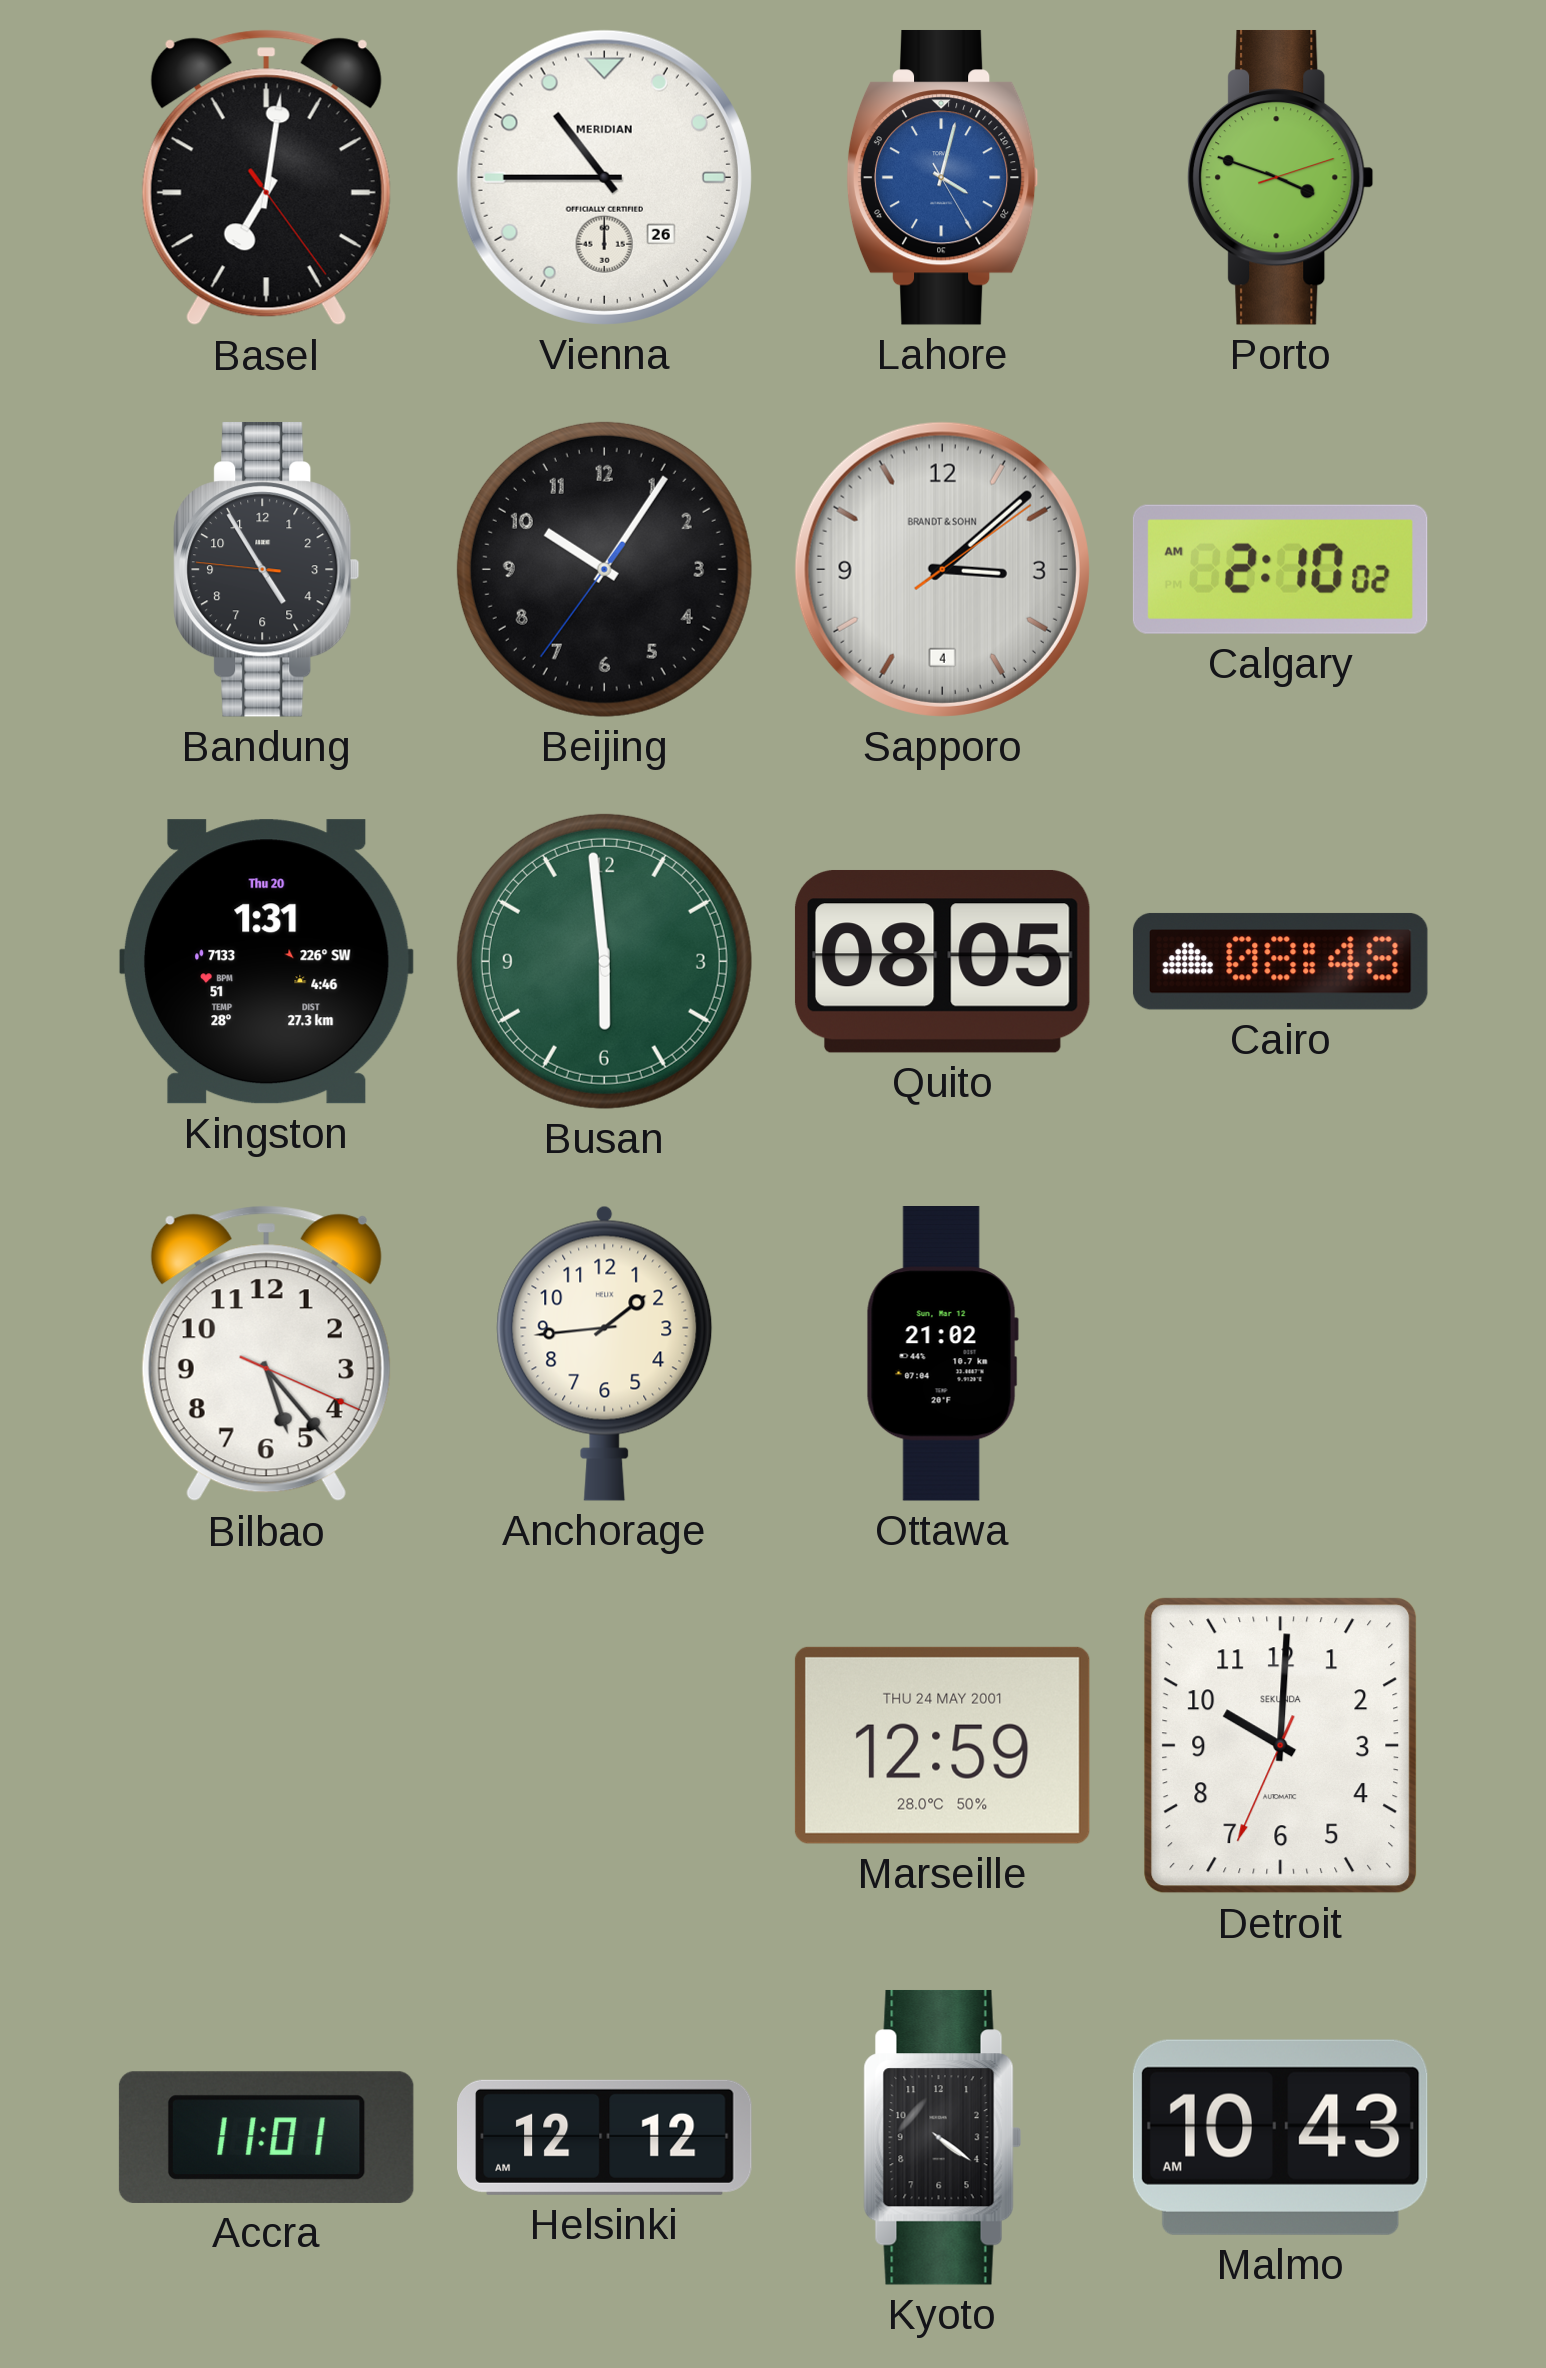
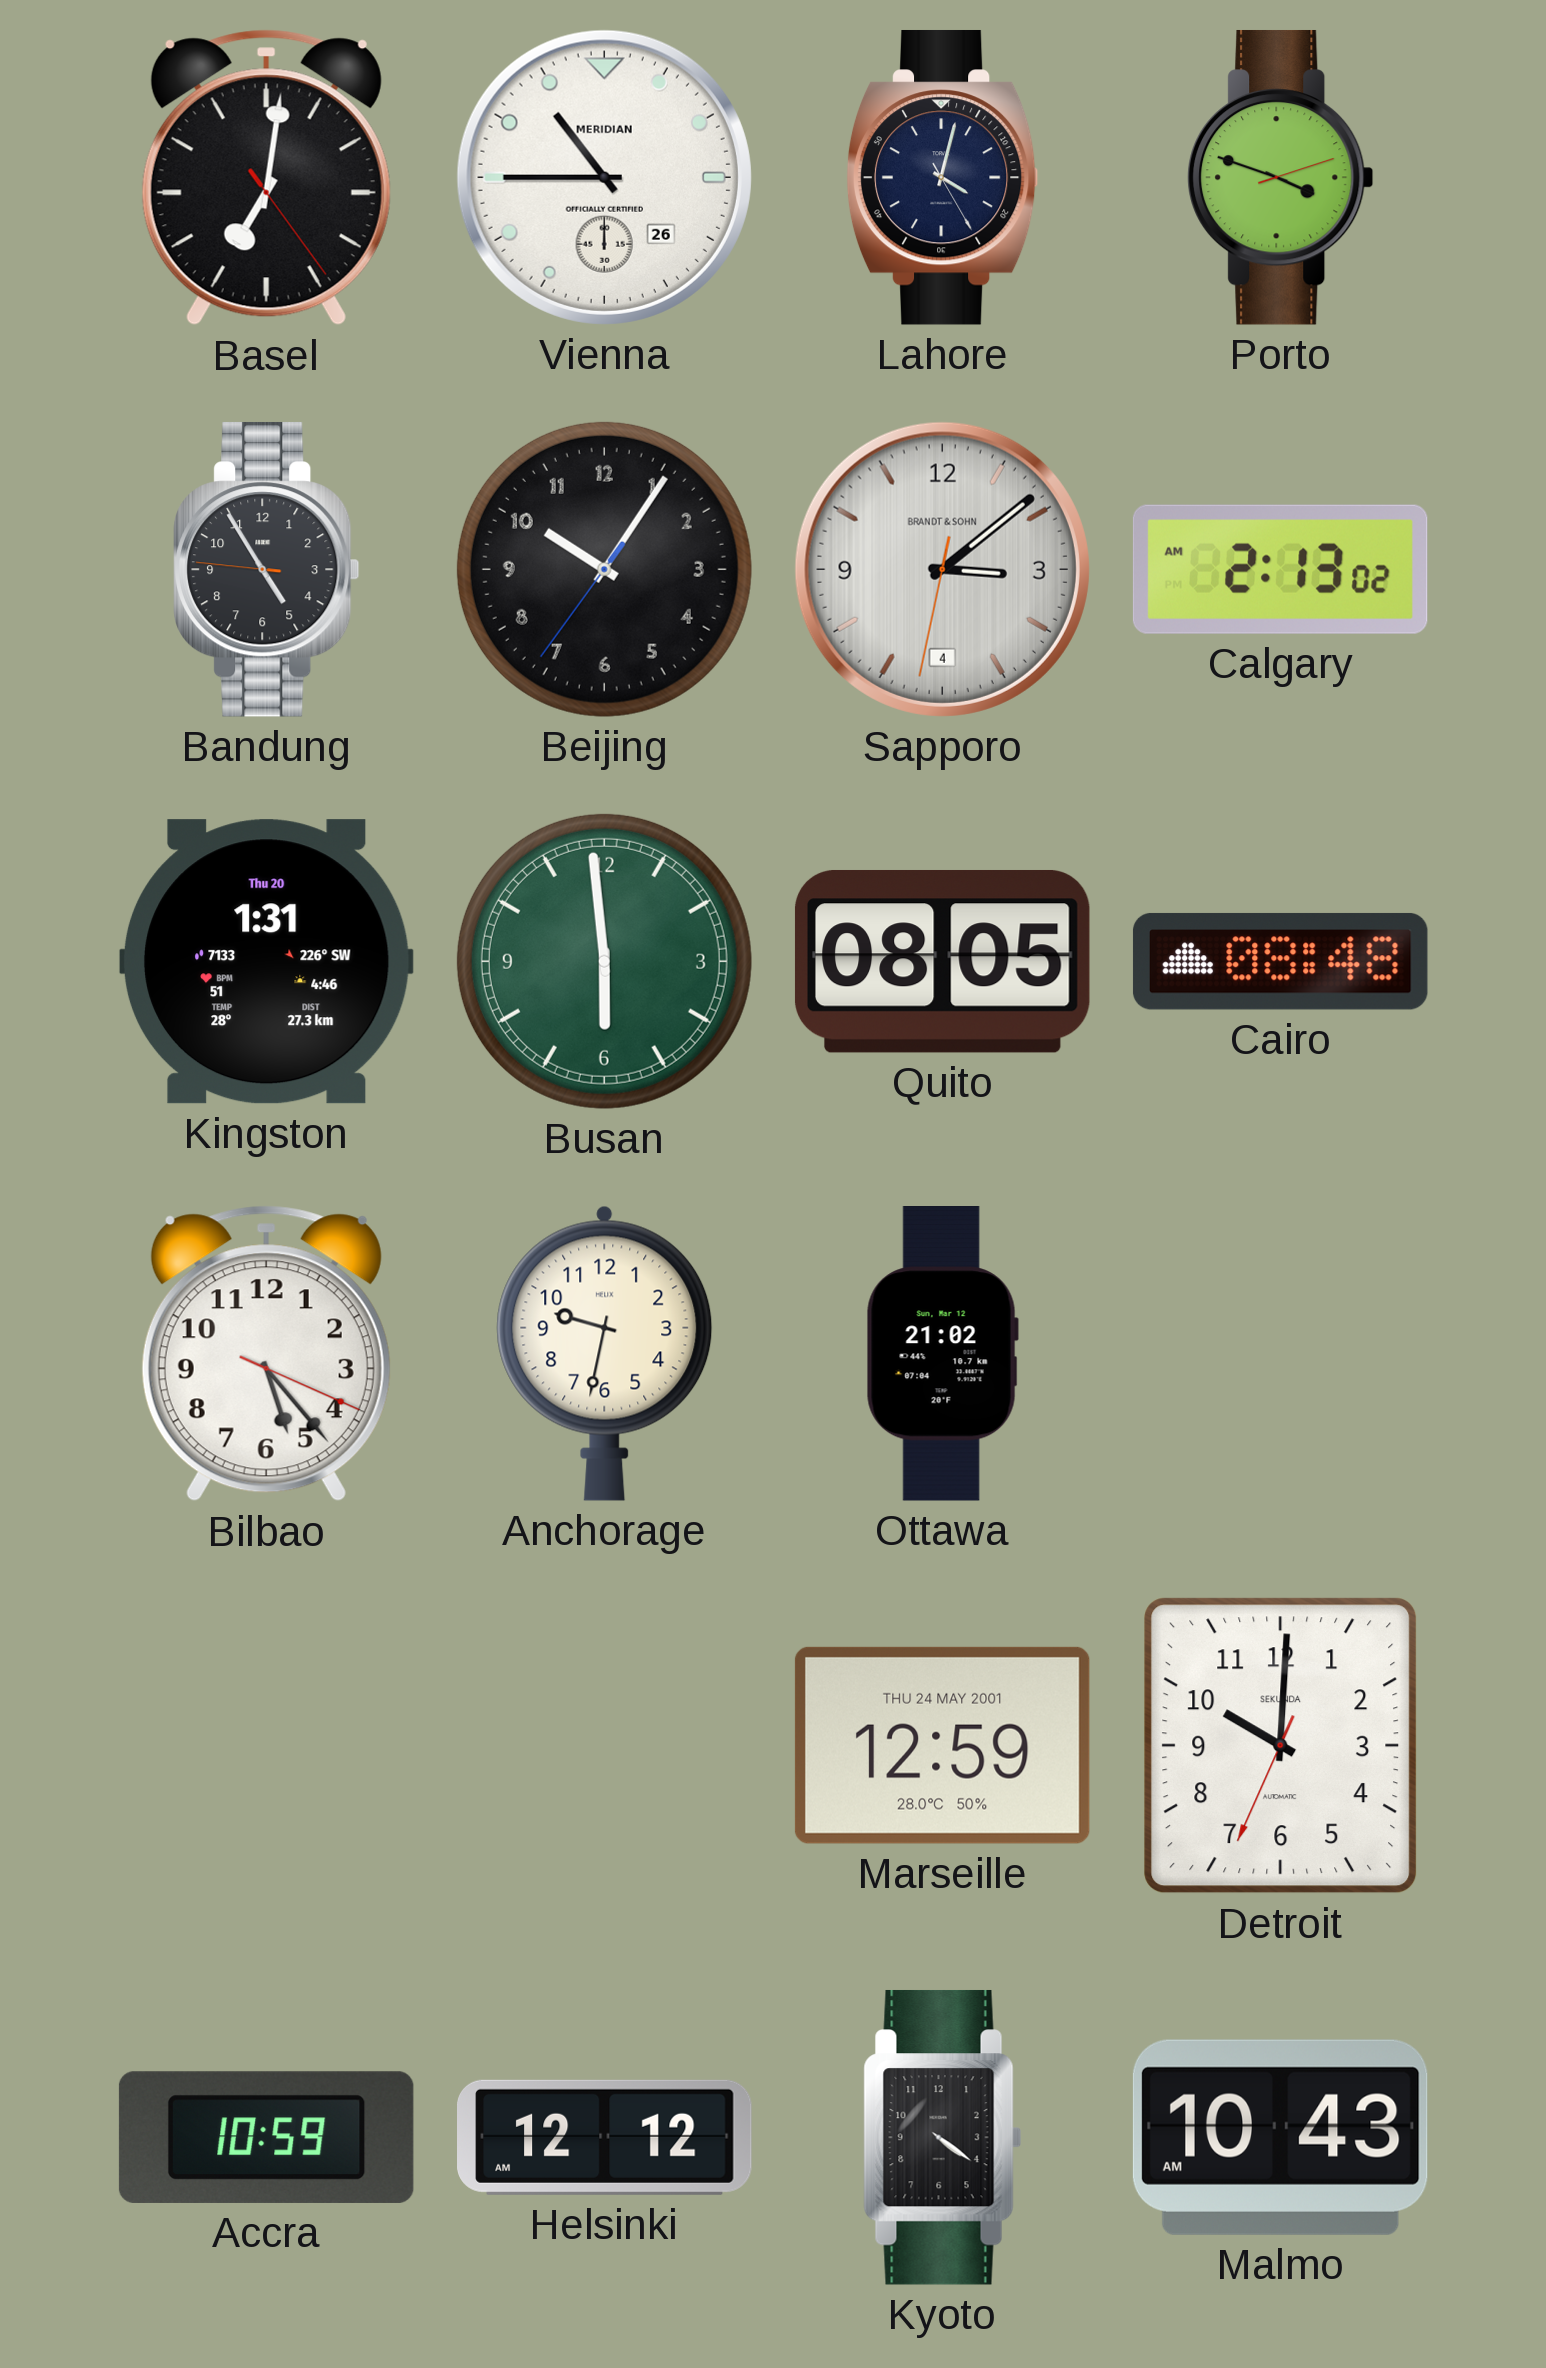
Lahore dial: blue -> navy
Sapporo: 3:08:09 -> 3:08:32
Calgary: 2:10 -> 2:13
Anchorage: 1:44 -> 9:32
Accra: 11:01 -> 10:59
